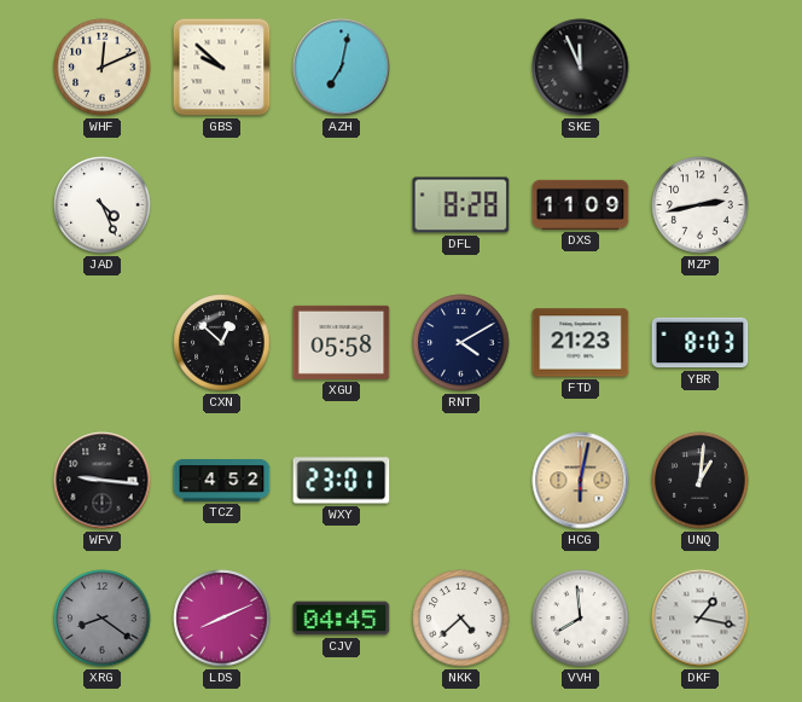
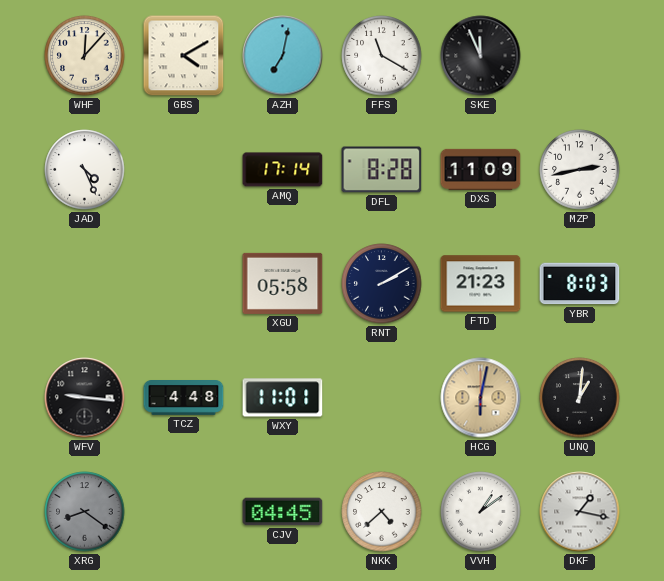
WHF: 12:11 -> 12:07
GBS: 9:52 -> 4:10
FFS: none -> 11:20
AMQ: none -> 17:14
CXN: 12:52 -> none
RNT: 4:10 -> 2:10
TCZ: 4:52 -> 4:48
WXY: 23:01 -> 11:01
LDS: 8:11 -> none
VVH: 7:59 -> 1:09
